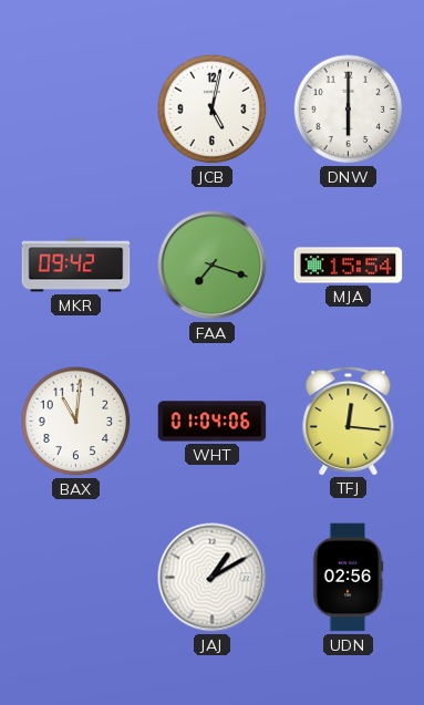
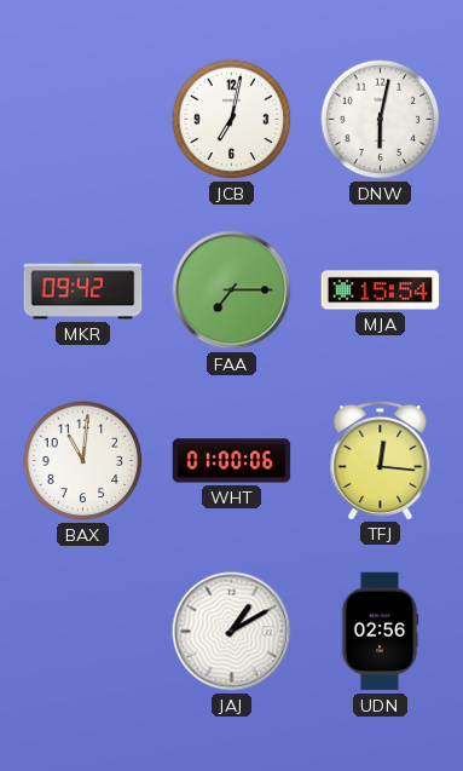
JCB: 5:02 -> 7:02
DNW: 6:00 -> 6:02
FAA: 7:18 -> 7:15
WHT: 01:04 -> 01:00
